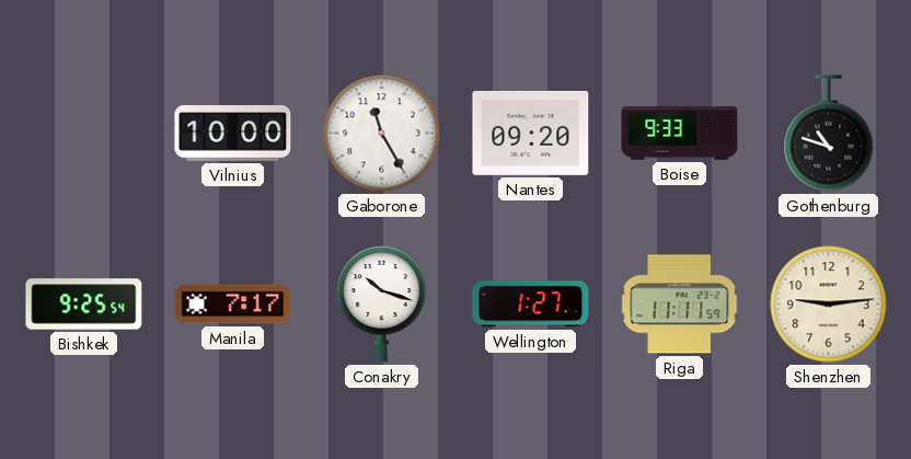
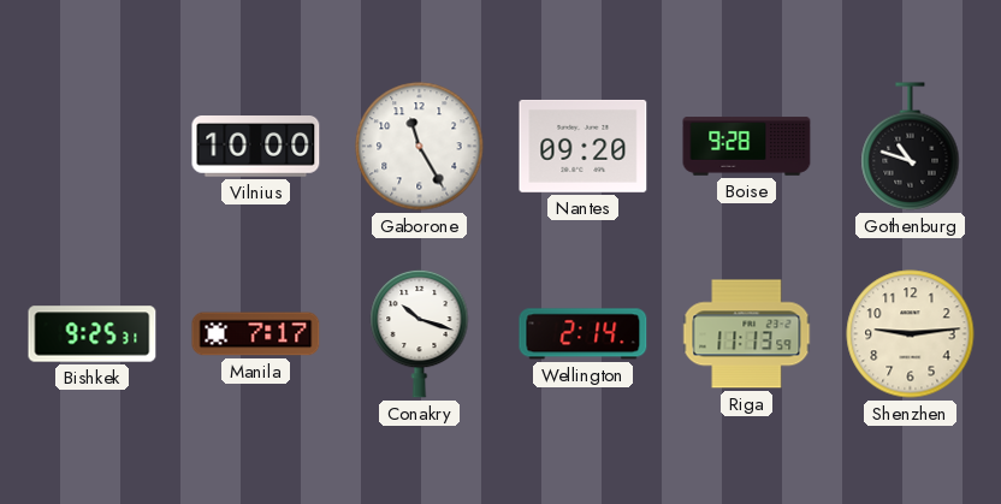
Boise: 9:33 -> 9:28
Bishkek: 9:25:54 -> 9:25:31
Wellington: 1:27 -> 2:14
Riga: 11:11 -> 11:13
